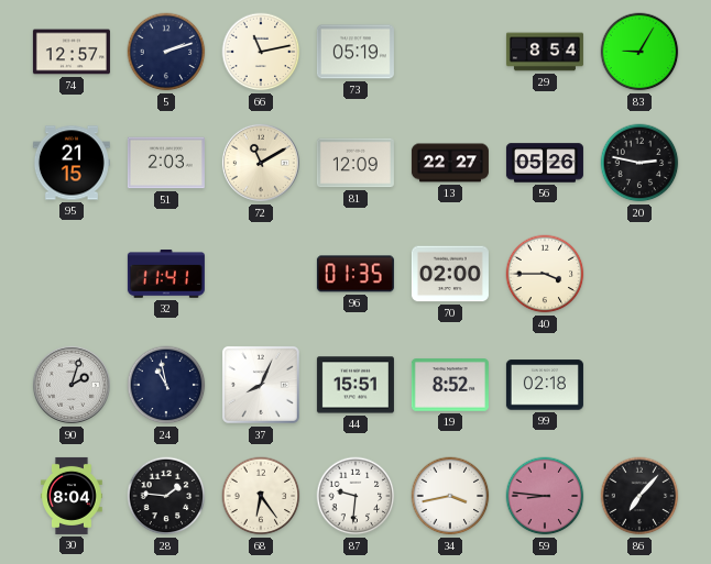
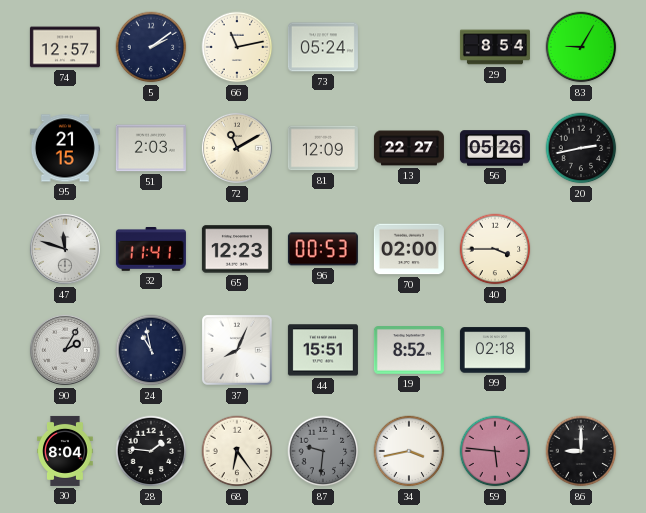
5: 2:12 -> 2:09
73: 05:19 -> 05:24
20: 2:47 -> 2:43
47: none -> 11:48
65: none -> 12:23
96: 01:35 -> 00:53
90: 2:03 -> 2:05
87 dial: white -> grey
59: 8:46 -> 5:46
86: 7:07 -> 9:00
